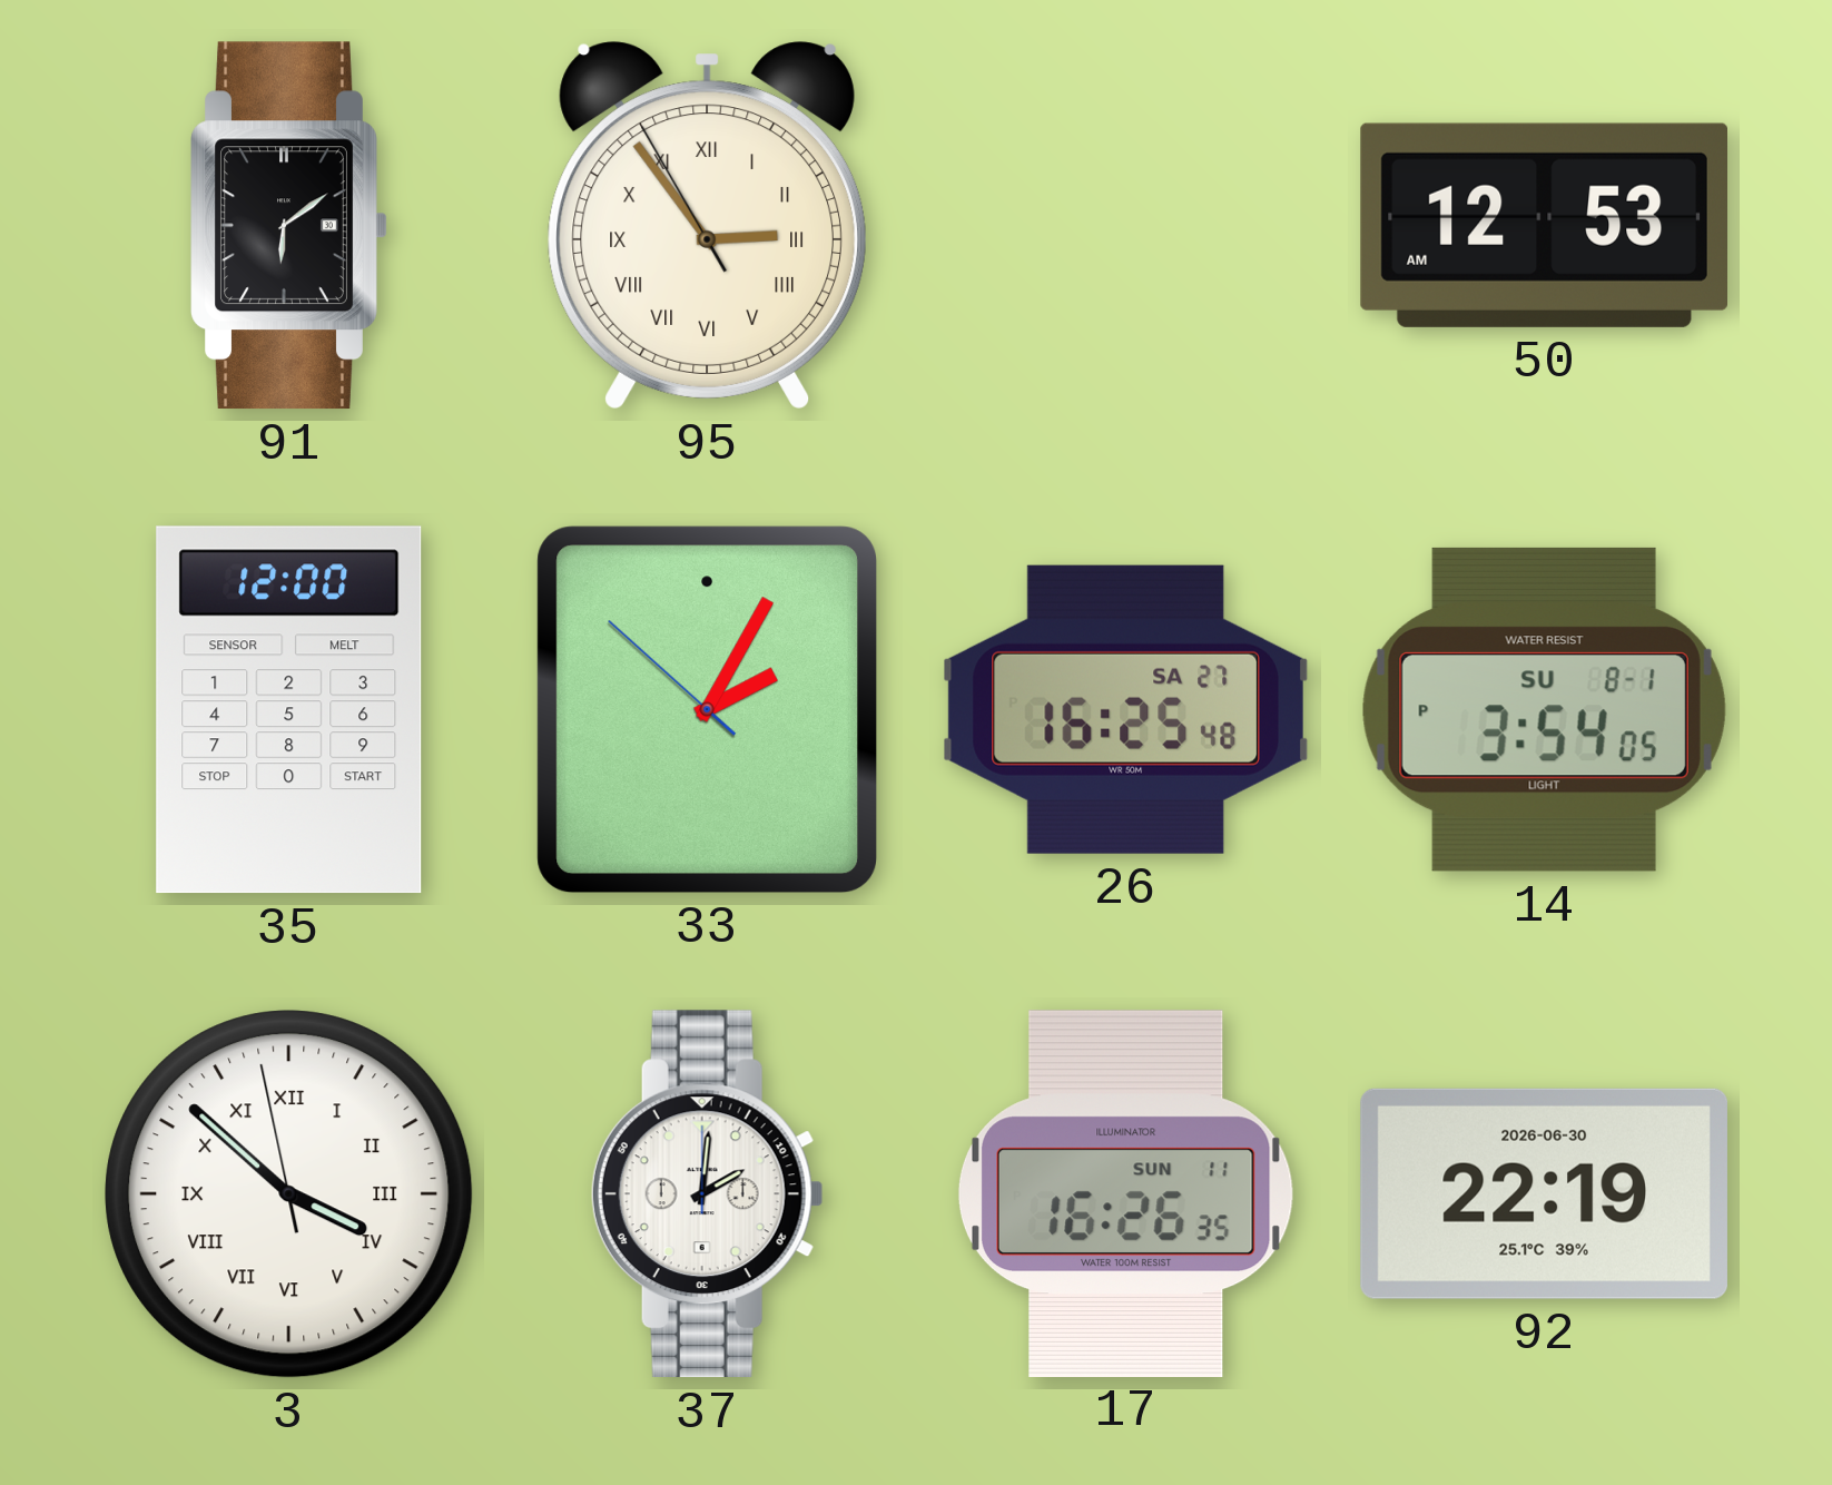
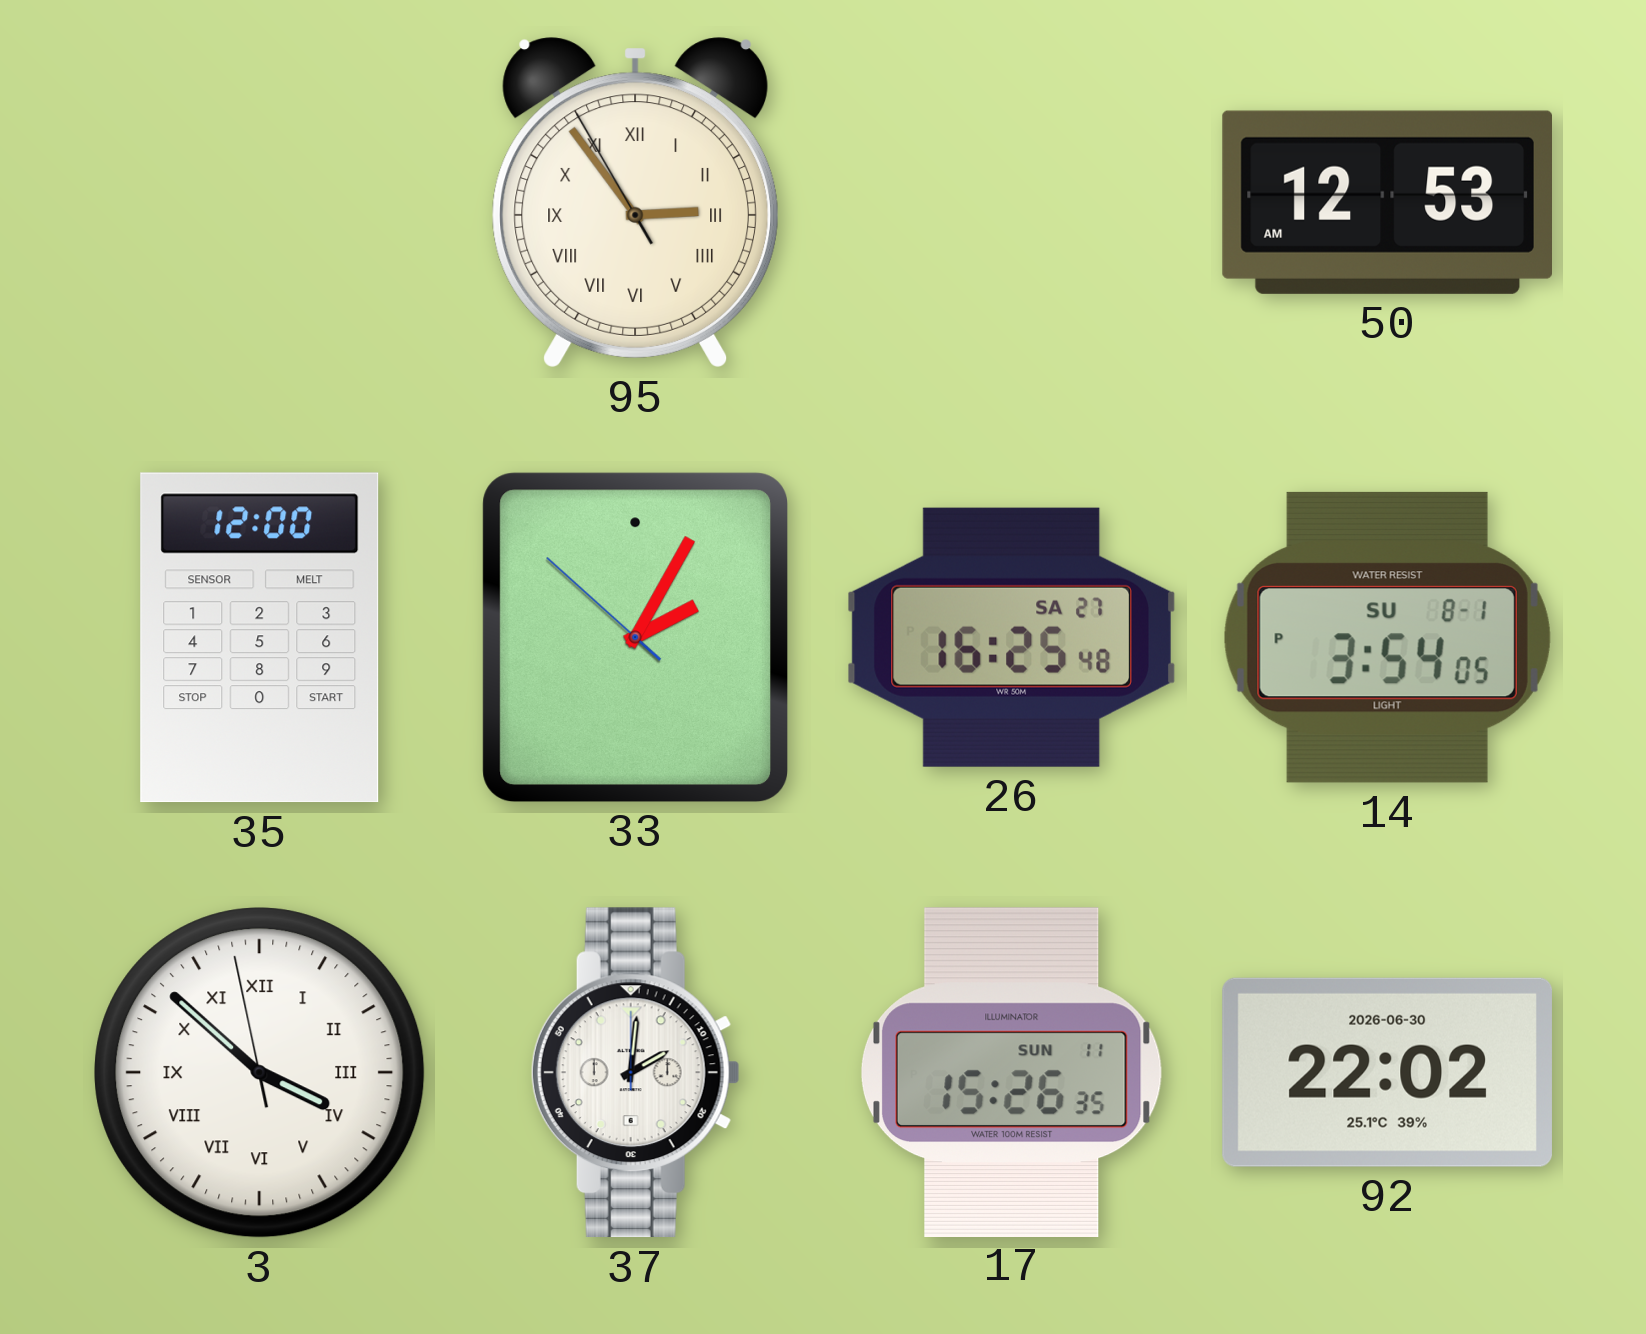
91: 6:09 -> none
17: 16:26 -> 15:26
92: 22:19 -> 22:02
